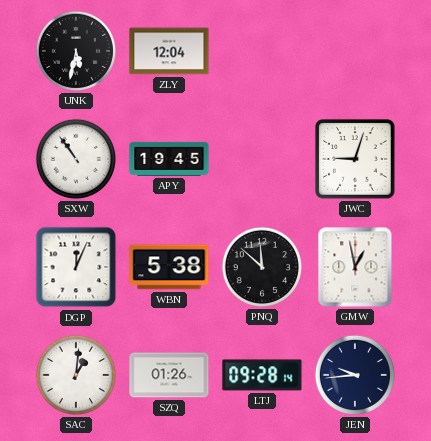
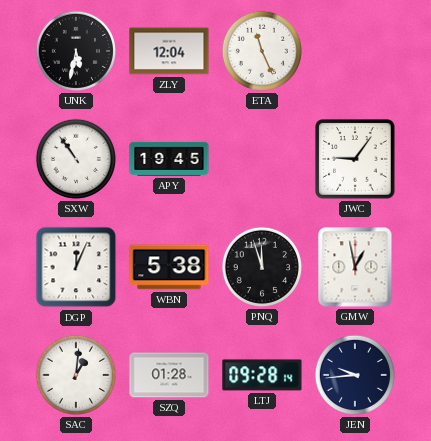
ETA: none -> 11:26
JWC: 9:03 -> 9:06
PNQ: 11:52 -> 11:57
SZQ: 01:26 -> 01:28
